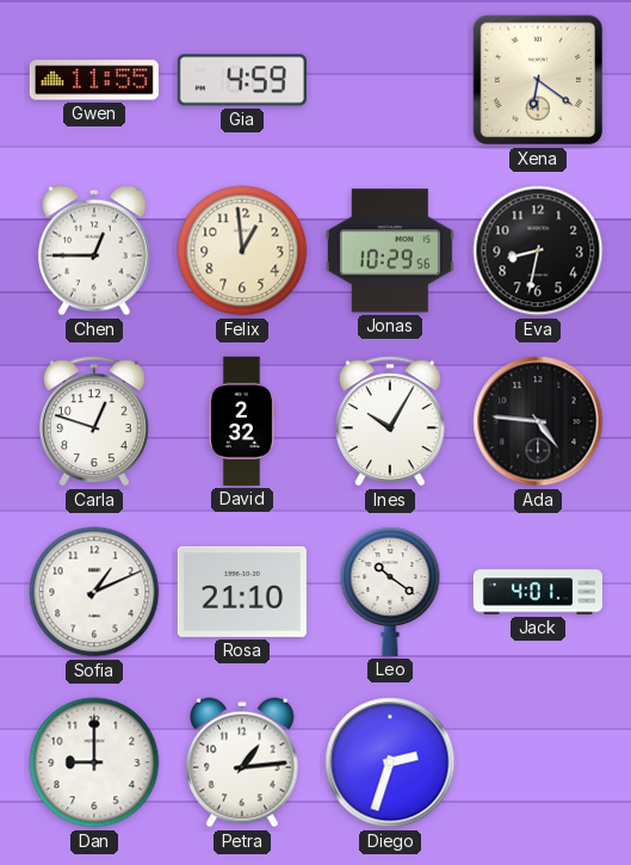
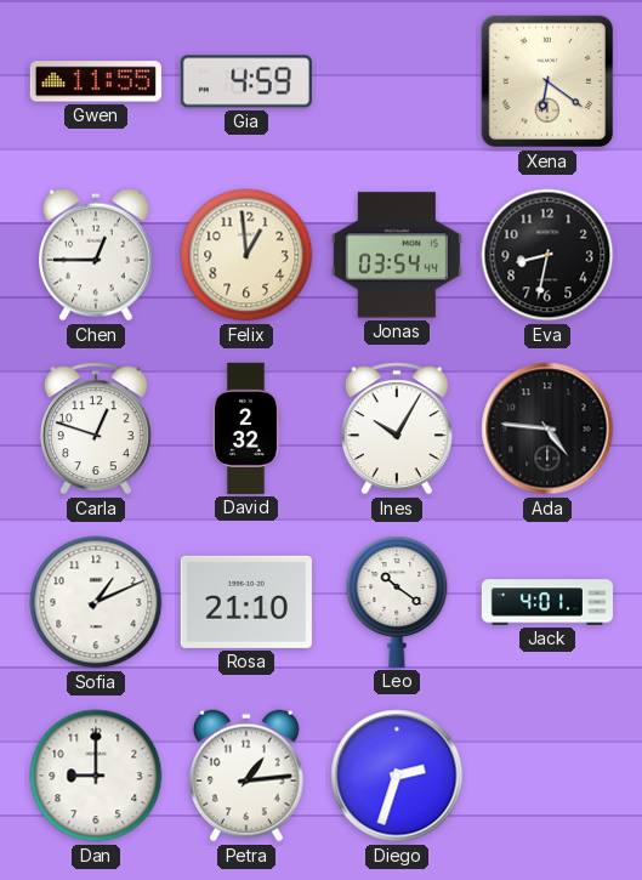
Jonas: 10:29 -> 03:54
